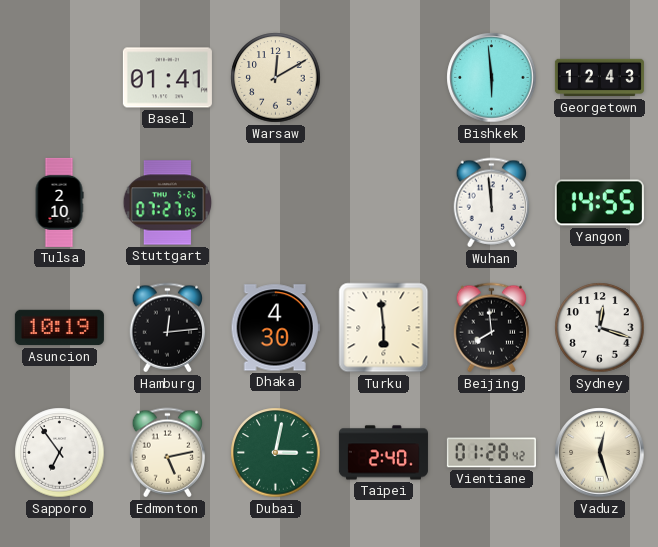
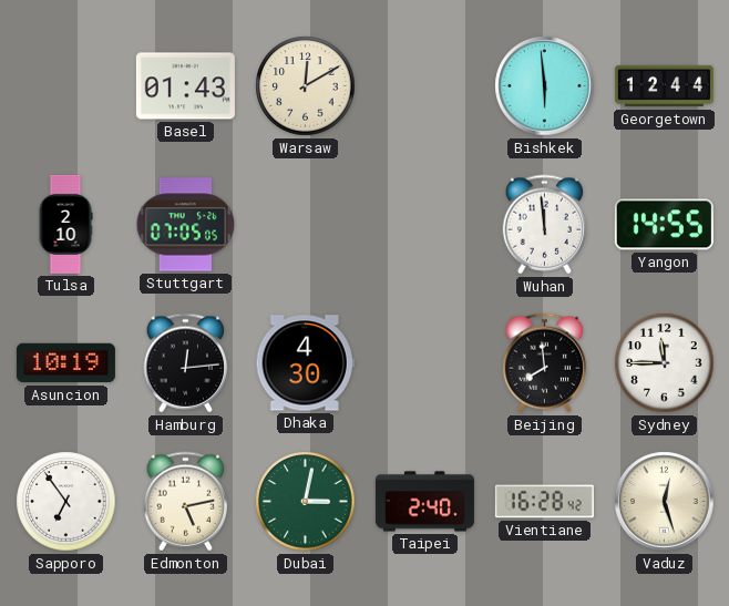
Basel: 01:41 -> 01:43
Georgetown: 12:43 -> 12:44
Stuttgart: 07:27 -> 07:05
Turku: 5:59 -> none
Sydney: 12:18 -> 11:45
Vientiane: 01:28 -> 16:28
